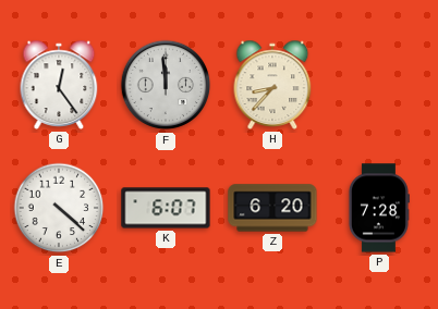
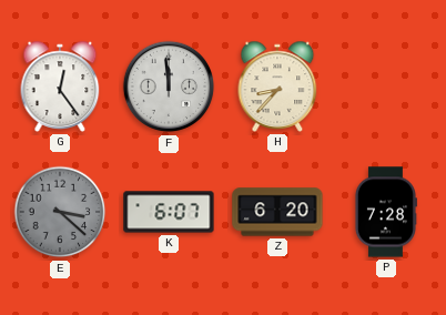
E: 4:22 -> 3:22
E dial: white -> grey
